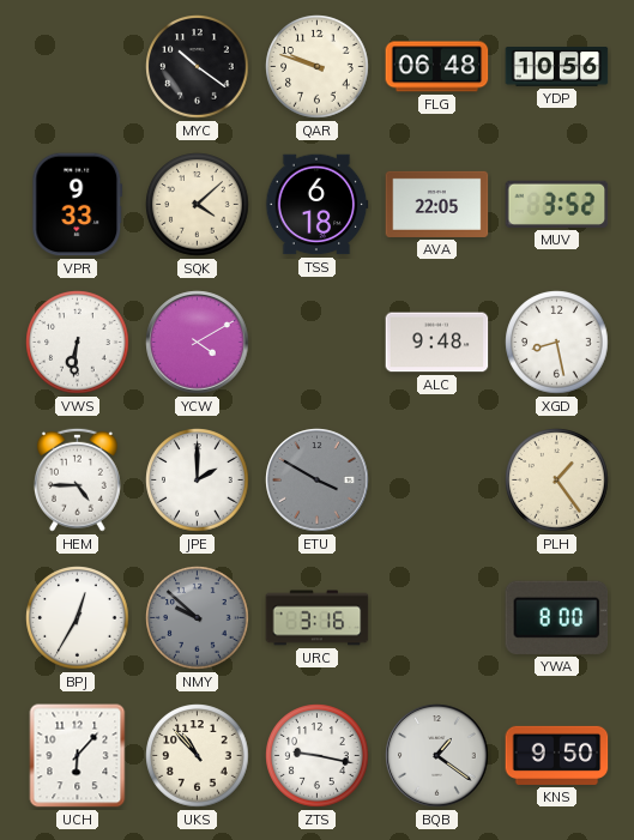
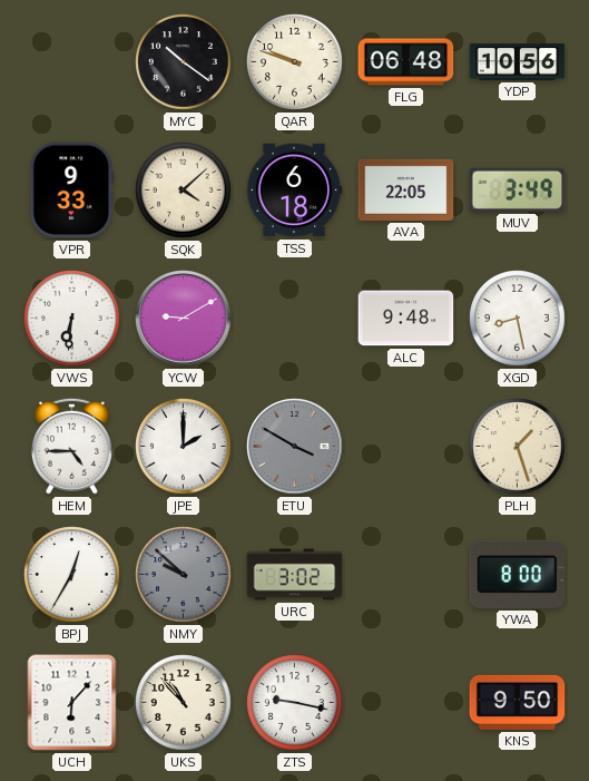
MUV: 3:52 -> 3:49
YCW: 4:10 -> 9:10
PLH: 1:24 -> 1:27
URC: 3:16 -> 3:02
BQB: 1:21 -> none
